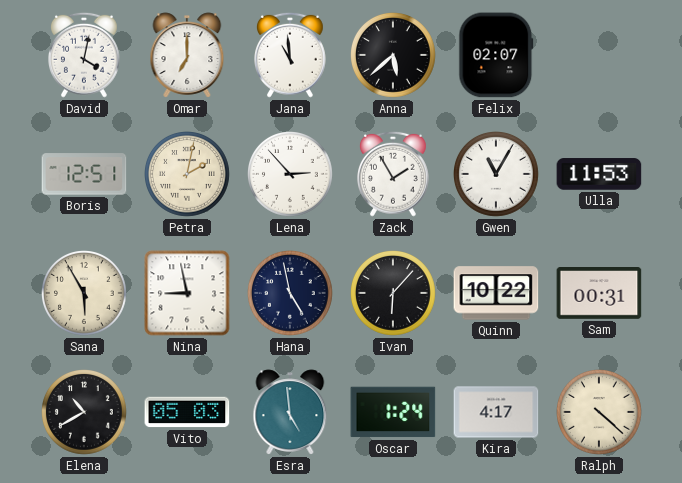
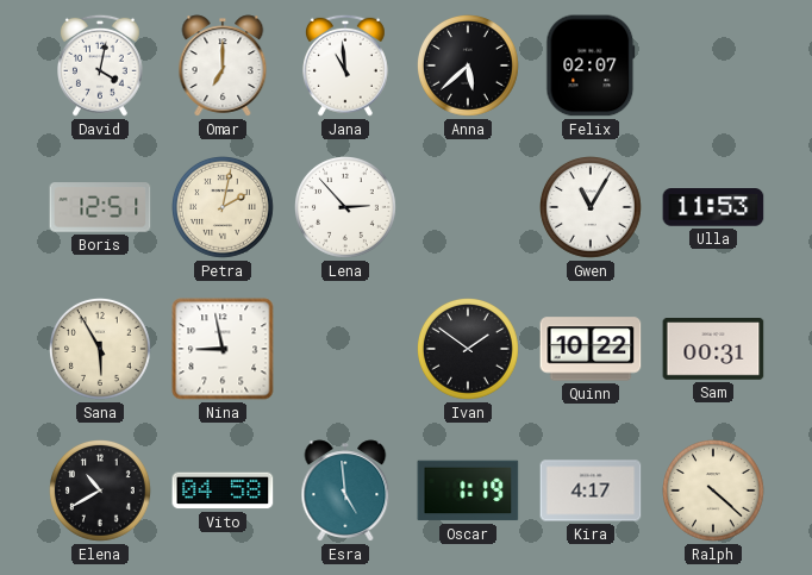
Zack: 1:55 -> none
Hana: 4:58 -> none
Ivan: 6:07 -> 1:51
Vito: 05:03 -> 04:58
Oscar: 1:24 -> 1:19
